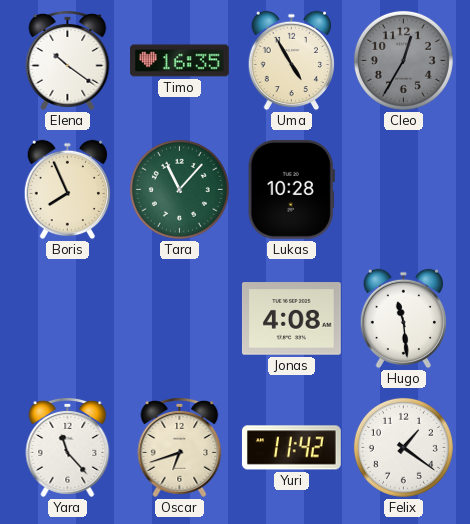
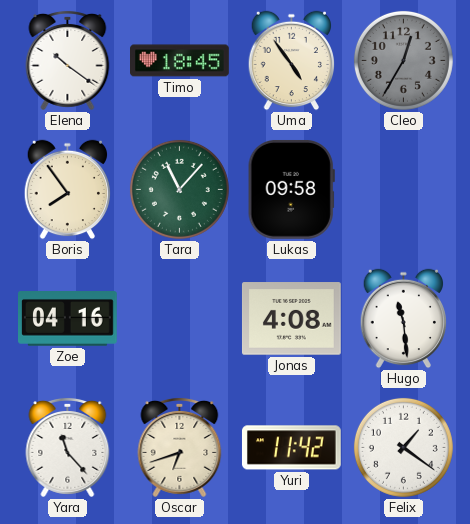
Timo: 16:35 -> 18:45
Uma: 4:55 -> 4:54
Boris: 7:56 -> 7:54
Lukas: 10:28 -> 09:58
Zoe: none -> 04:16
